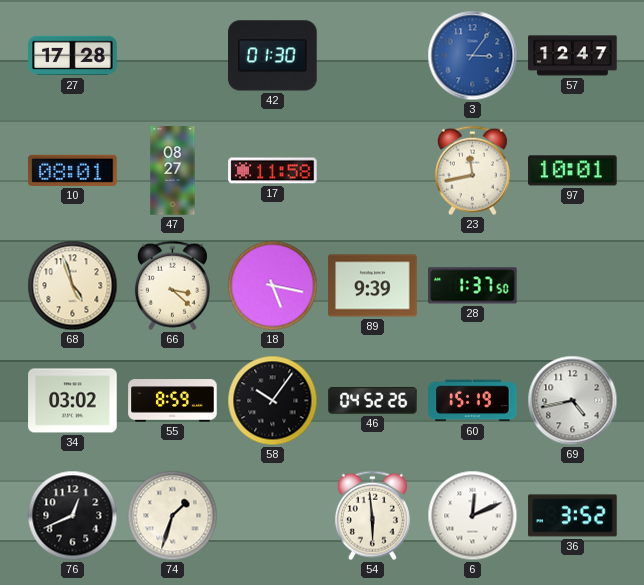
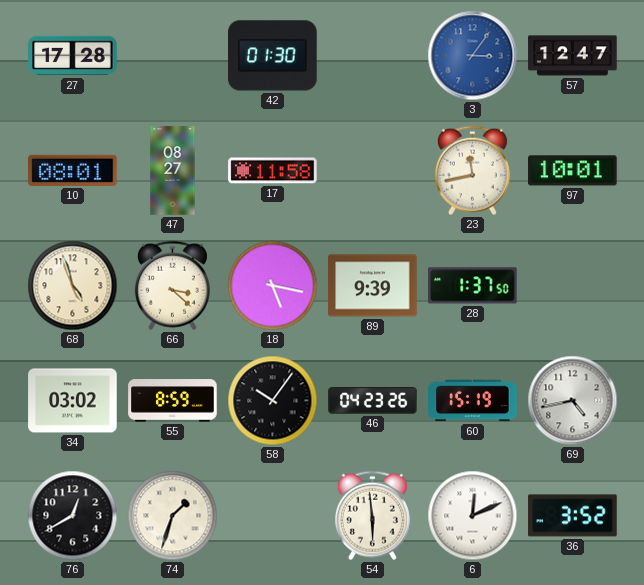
46: 04:52 -> 04:23
76: 12:41 -> 12:40
